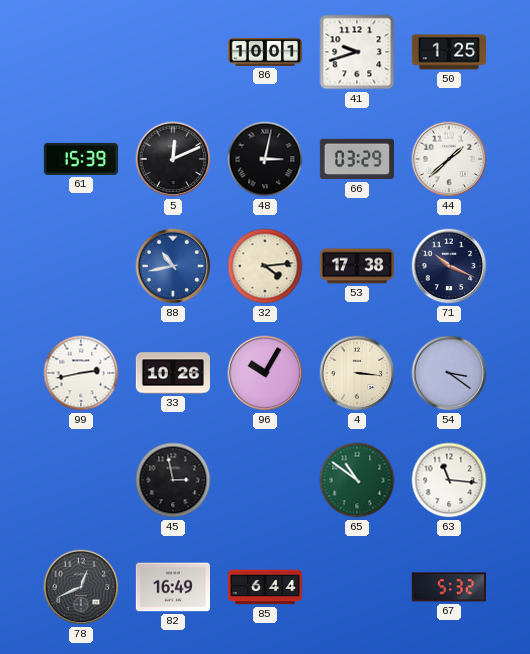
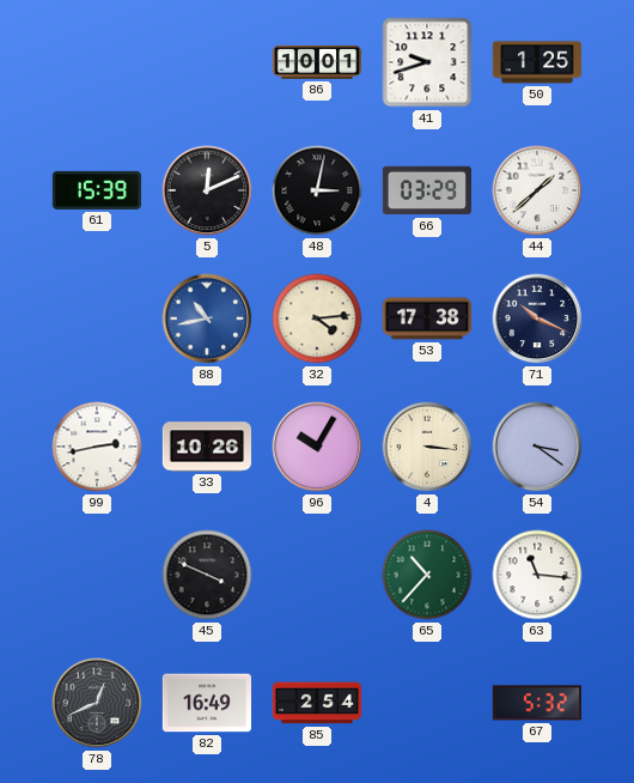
45: 2:58 -> 3:49
65: 10:51 -> 10:37
85: 6:44 -> 2:54
